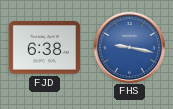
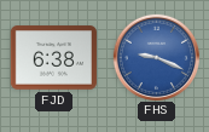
FHS: 9:17 -> 9:19
